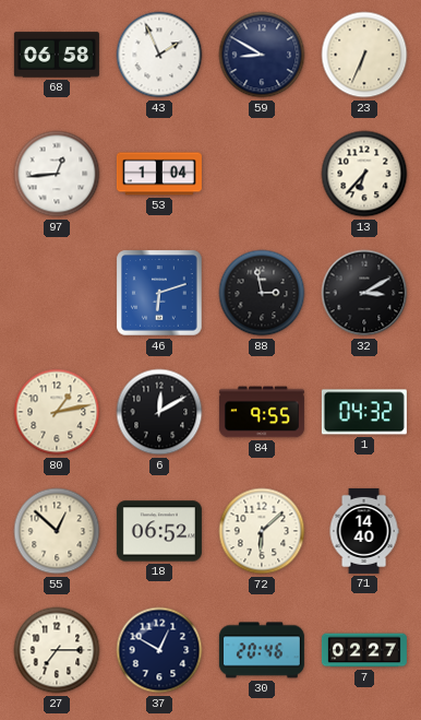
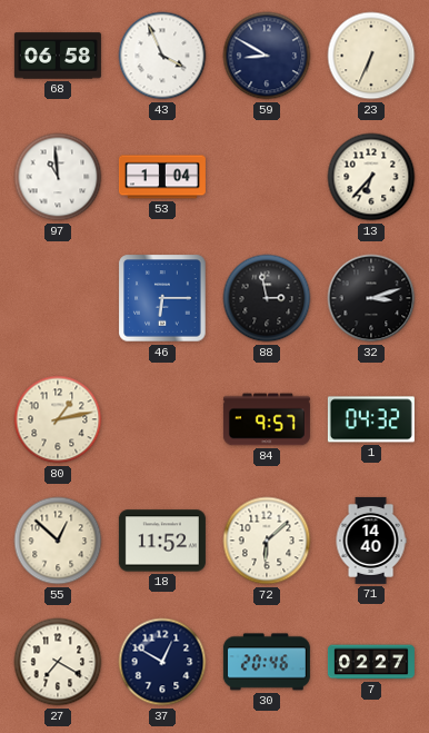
43: 1:56 -> 3:56
97: 12:44 -> 10:59
46: 6:12 -> 6:15
32: 3:10 -> 3:12
6: 12:10 -> none
84: 9:55 -> 9:57
18: 06:52 -> 11:52
27: 7:15 -> 7:20
